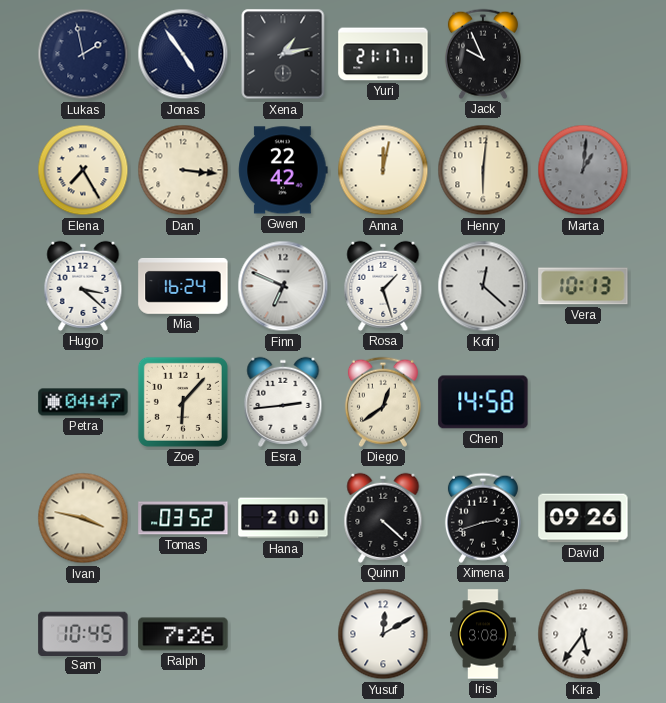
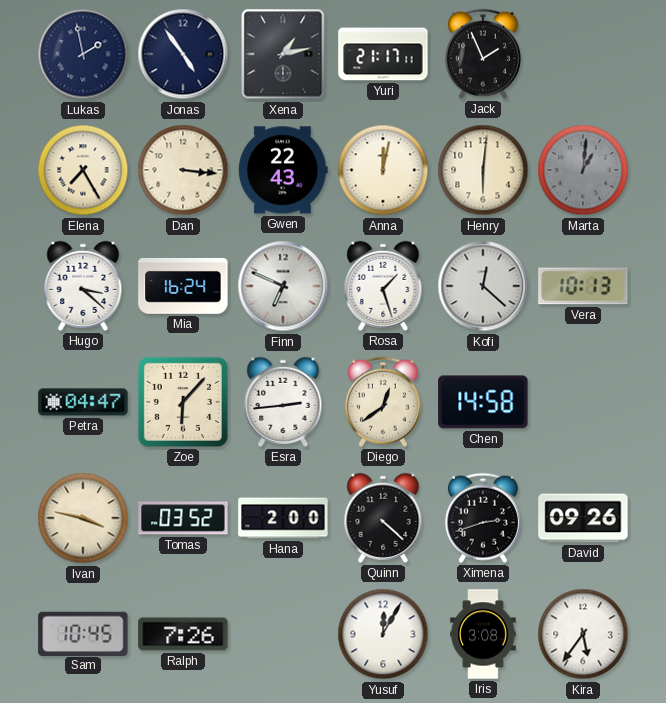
Jack: 9:56 -> 1:56
Gwen: 22:42 -> 22:43
Yusuf: 12:10 -> 12:05
